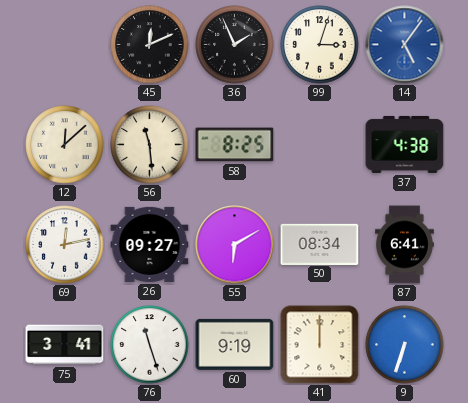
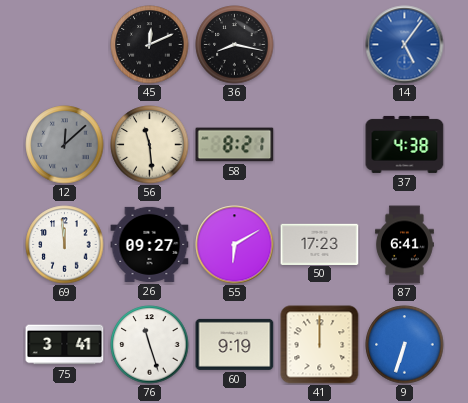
36: 1:56 -> 8:17
99: 3:03 -> none
12 dial: cream -> grey
58: 8:25 -> 8:21
69: 12:13 -> 11:59
50: 08:34 -> 17:23
